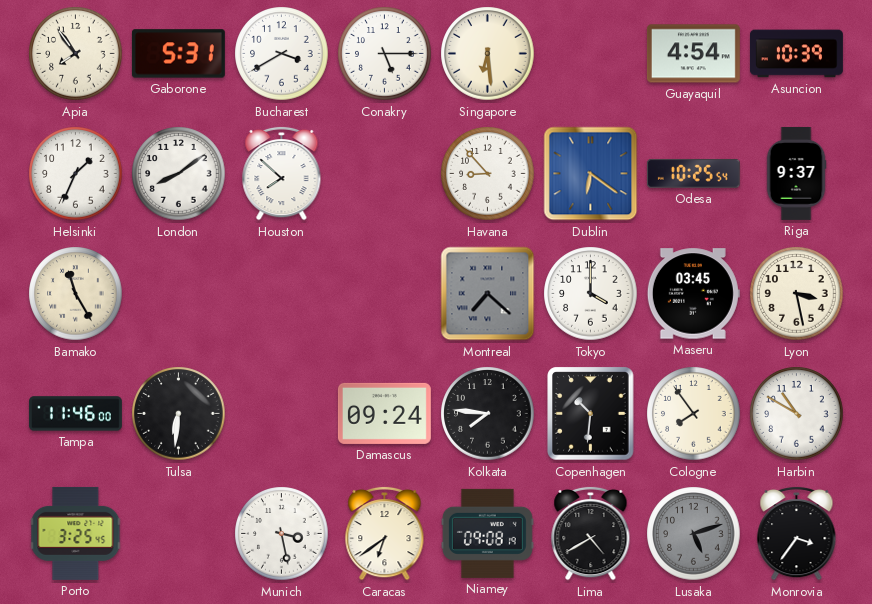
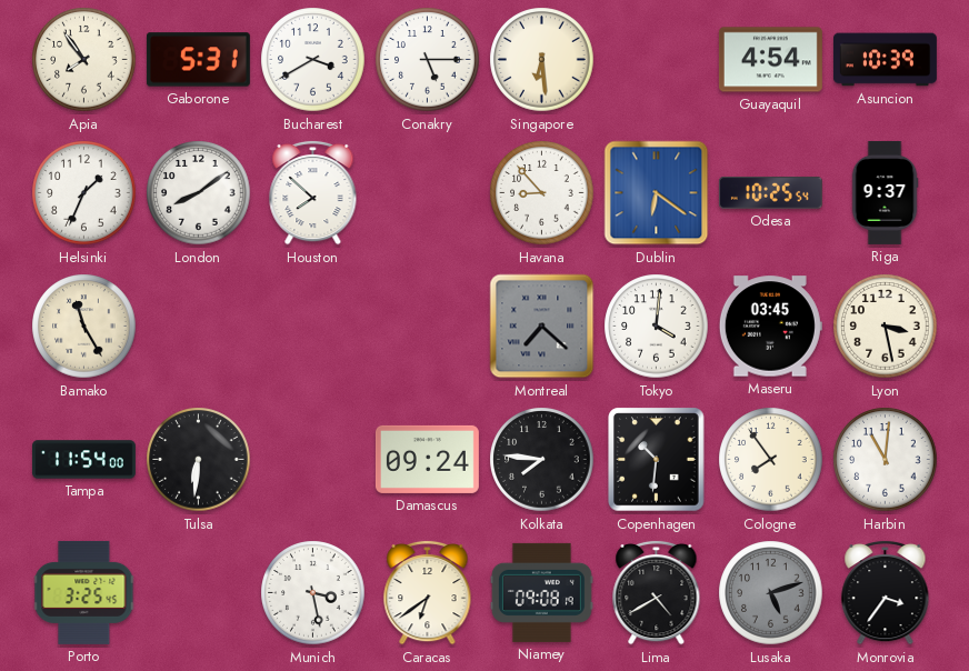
Tokyo: 4:00 -> 4:01
Tampa: 11:46 -> 11:54
Harbin: 10:50 -> 11:01
